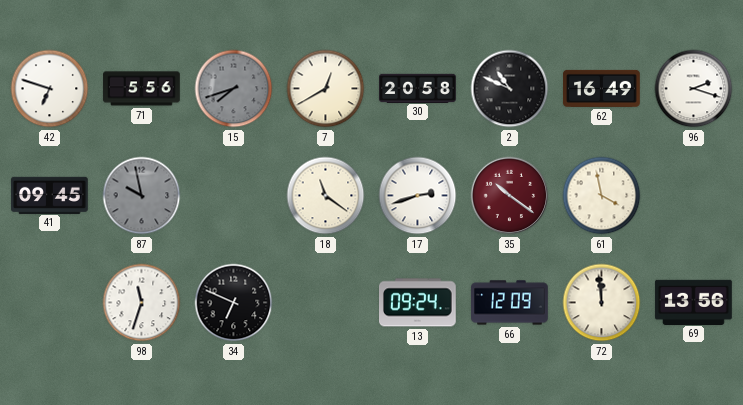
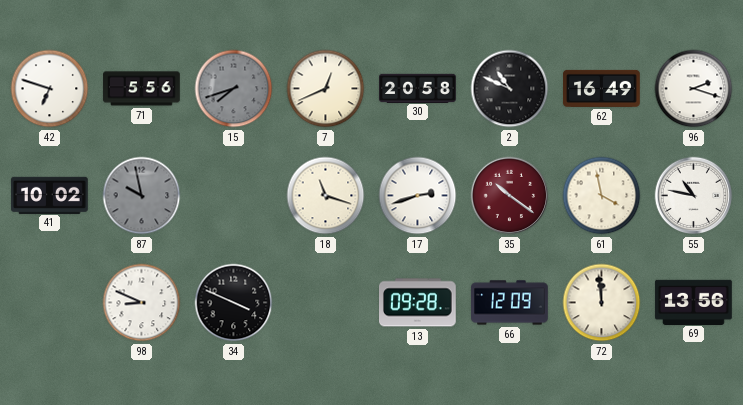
7: 12:40 -> 12:41
41: 09:45 -> 10:02
18: 11:21 -> 11:18
55: none -> 10:47
98: 11:33 -> 8:49
34: 6:49 -> 3:49
13: 09:24 -> 09:28
